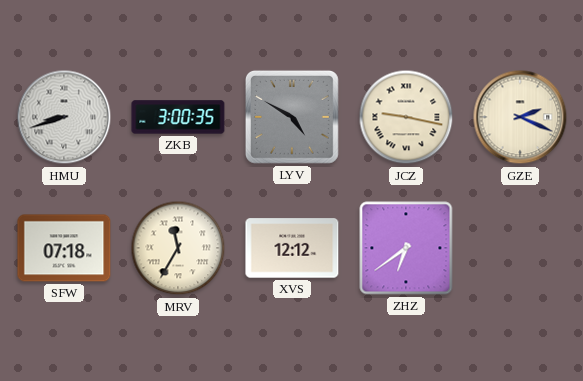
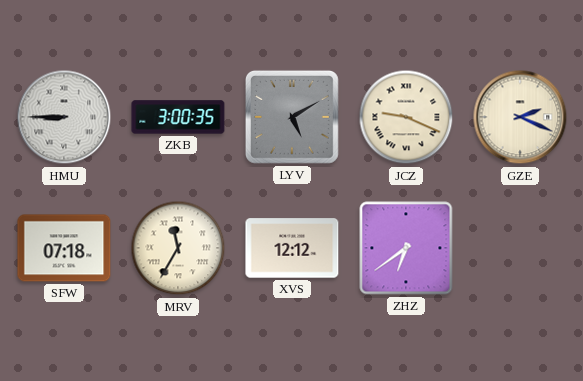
HMU: 8:42 -> 8:45
LYV: 4:50 -> 5:10
JCZ: 9:17 -> 9:19
